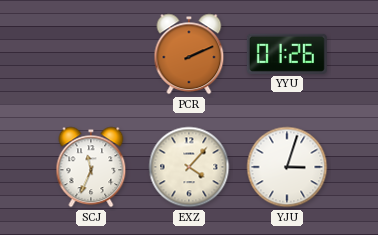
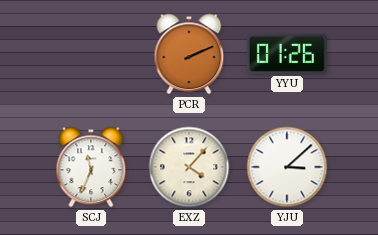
YJU: 3:03 -> 3:08
